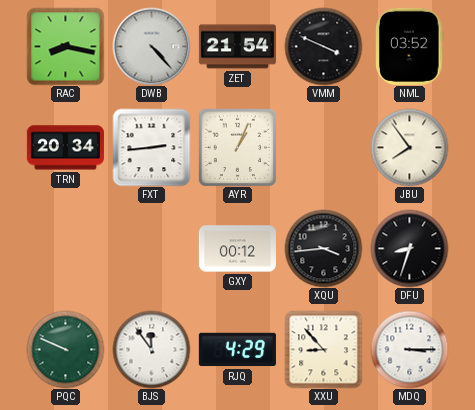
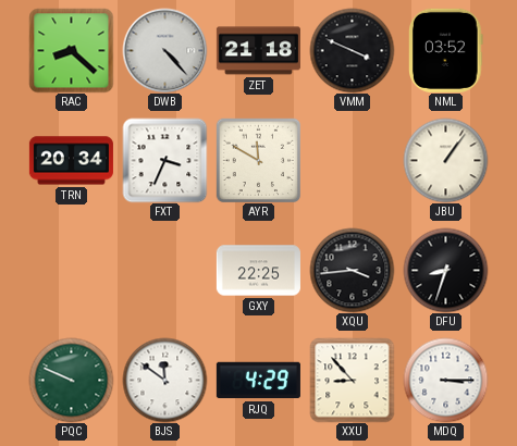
RAC: 8:17 -> 8:22
ZET: 21:54 -> 21:18
FXT: 2:44 -> 3:34
AYR: 1:04 -> 11:50
JBU: 7:54 -> 1:06
GXY: 00:12 -> 22:25
BJS: 11:54 -> 11:51
